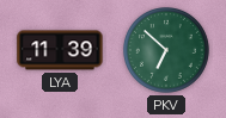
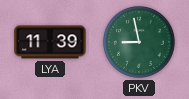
PKV: 6:52 -> 8:58
